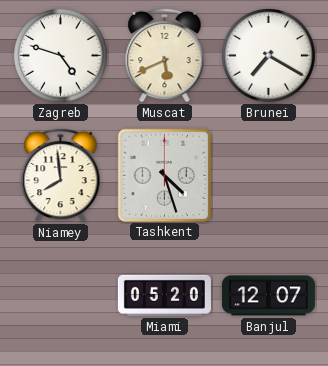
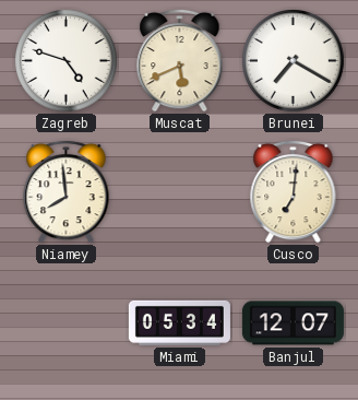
Tashkent: 4:27 -> none
Cusco: none -> 7:01
Miami: 05:20 -> 05:34
